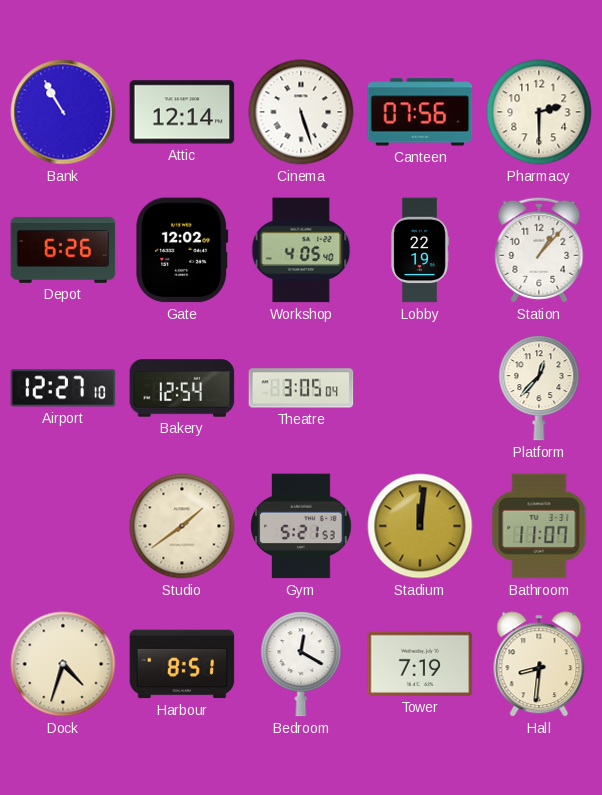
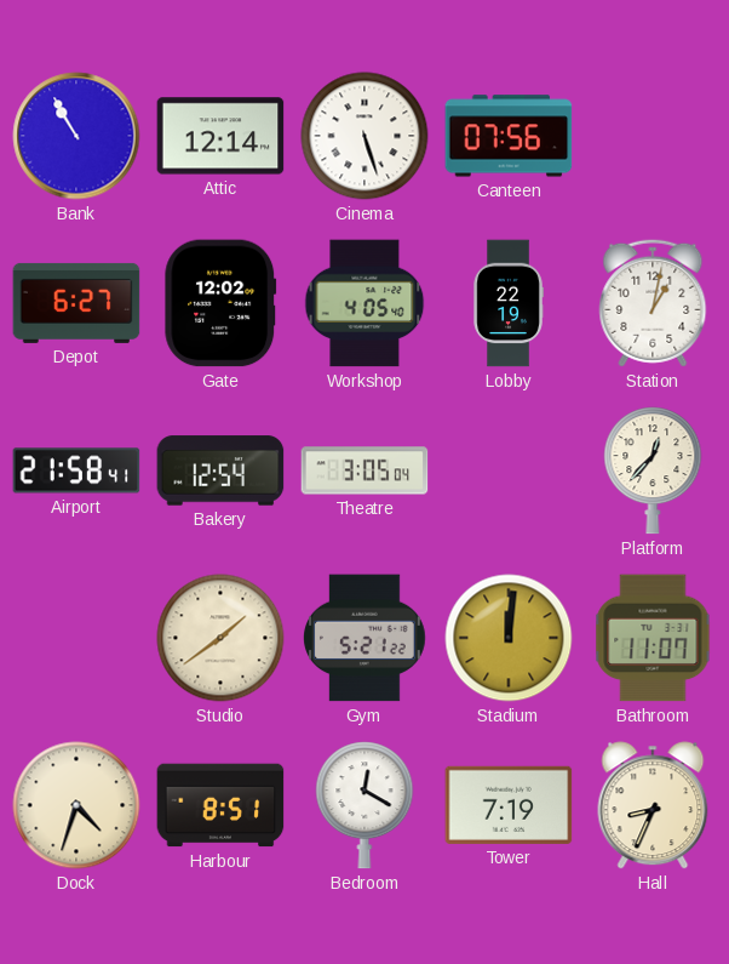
Pharmacy: 2:30 -> none
Depot: 6:26 -> 6:27
Station: 1:07 -> 1:02
Airport: 12:27 -> 21:58
Gym: 5:21:53 -> 5:21:22
Hall: 8:31 -> 8:34
